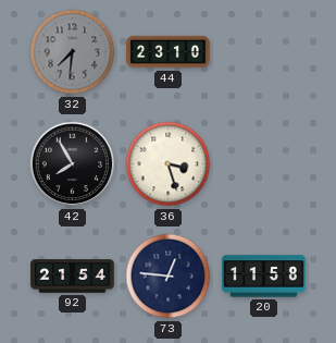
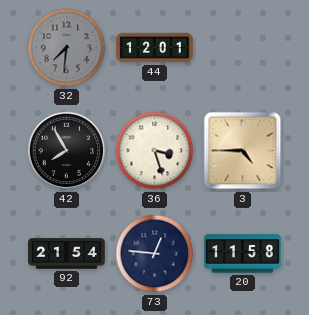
44: 23:10 -> 12:01
3: none -> 4:45
